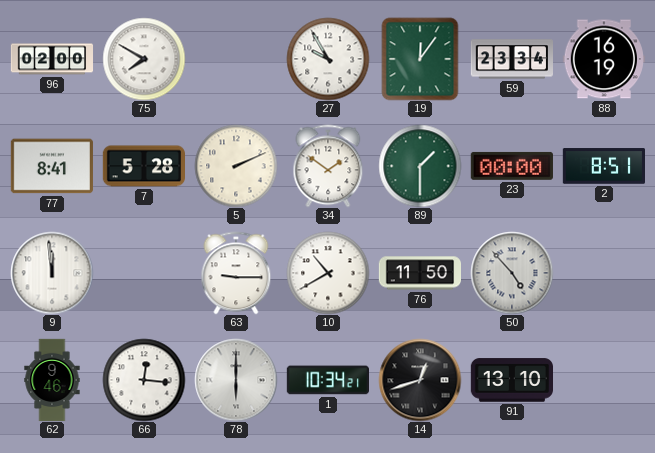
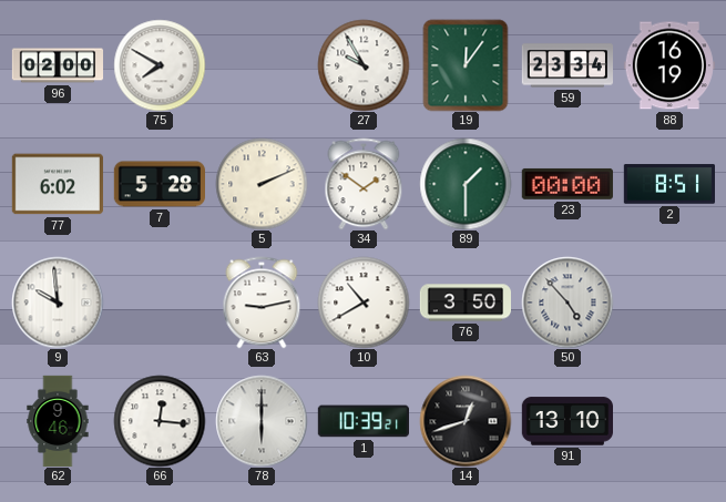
77: 8:41 -> 6:02
9: 11:59 -> 9:59
63: 9:15 -> 9:13
76: 11:50 -> 3:50
1: 10:34 -> 10:39
